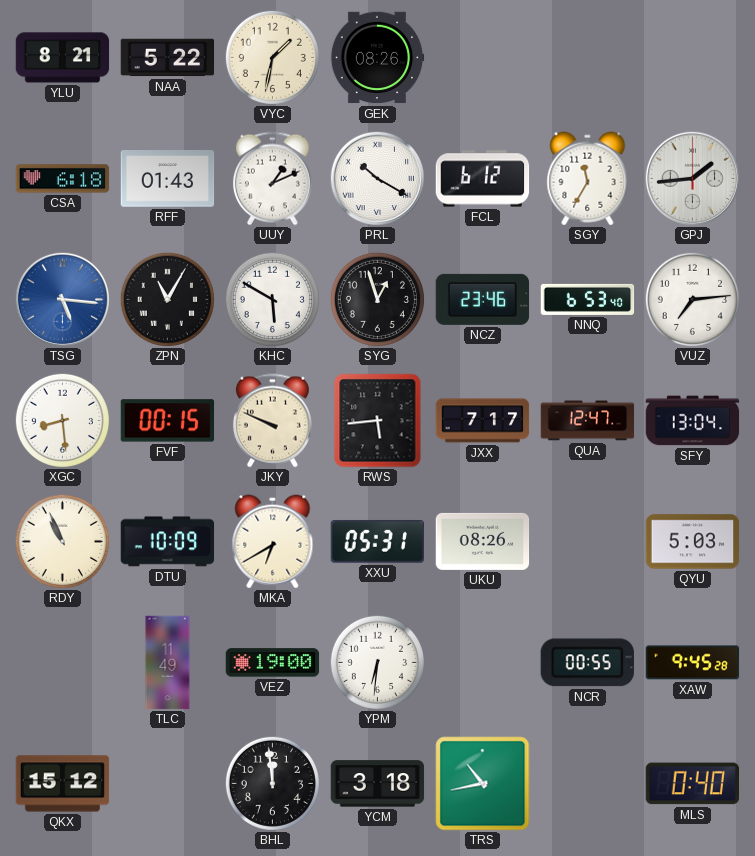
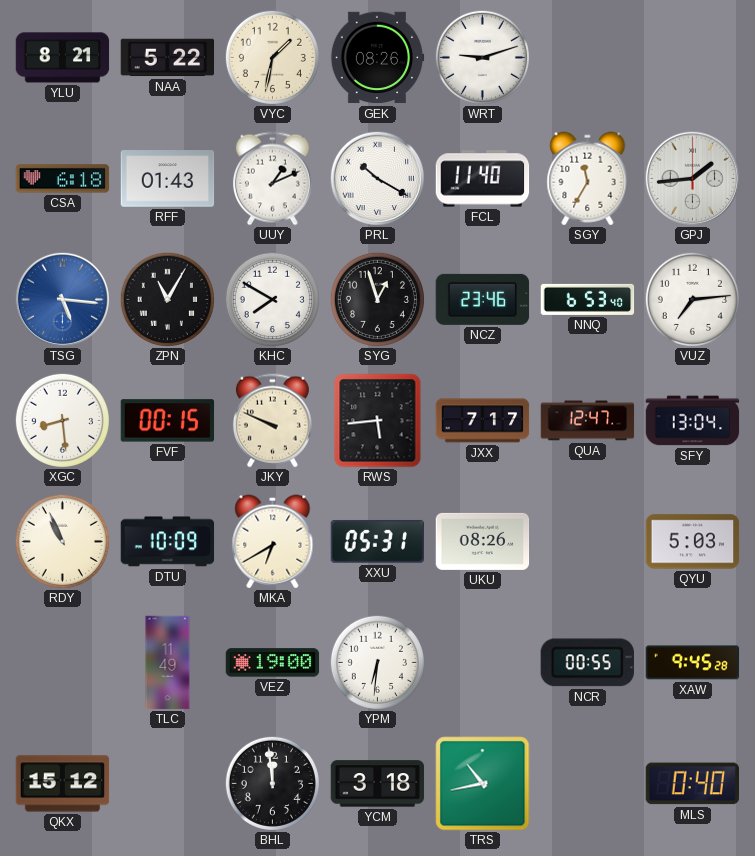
WRT: none -> 9:12
FCL: 6:12 -> 11:40
KHC: 5:50 -> 7:50
